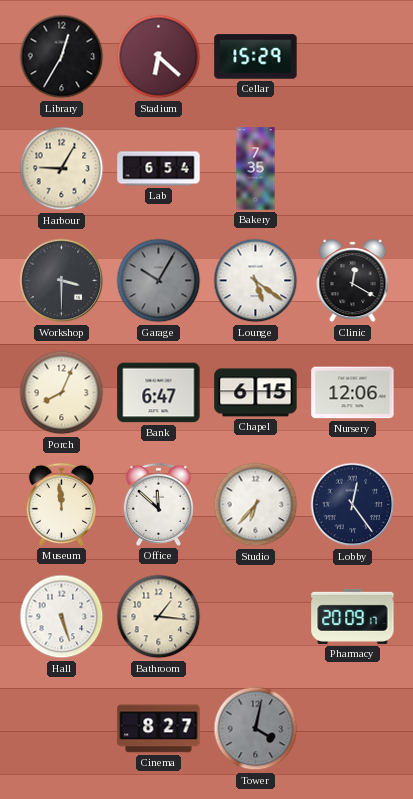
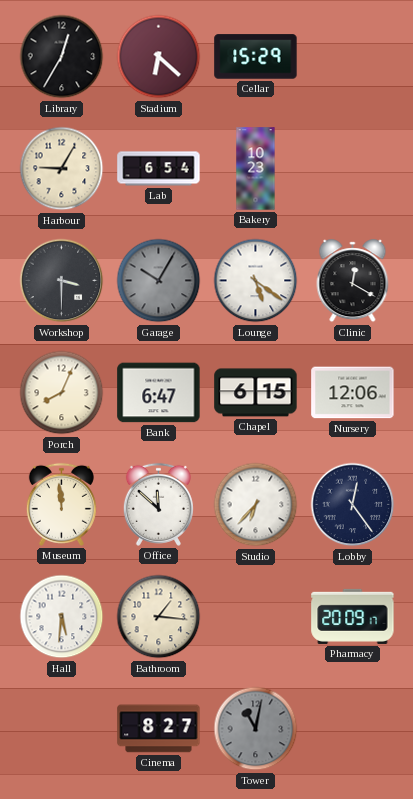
Bakery: 7:35 -> 10:23
Hall: 5:27 -> 5:31
Tower: 4:02 -> 11:02
